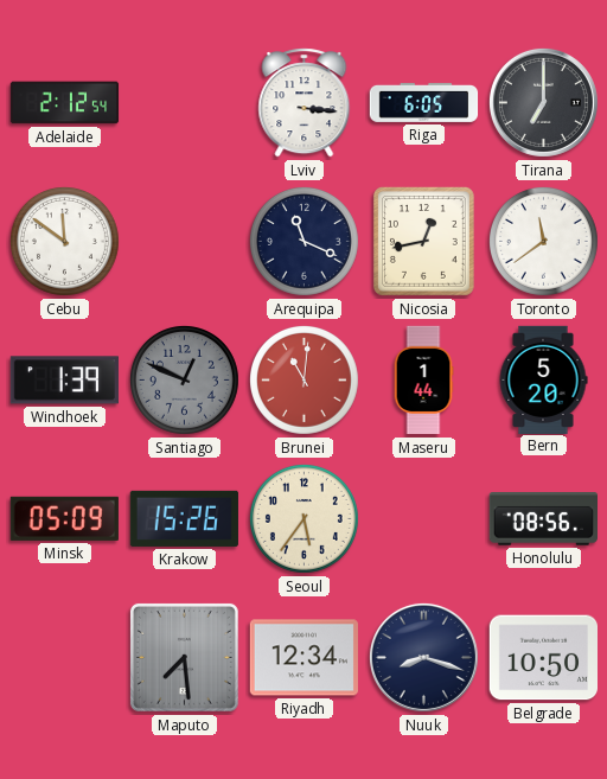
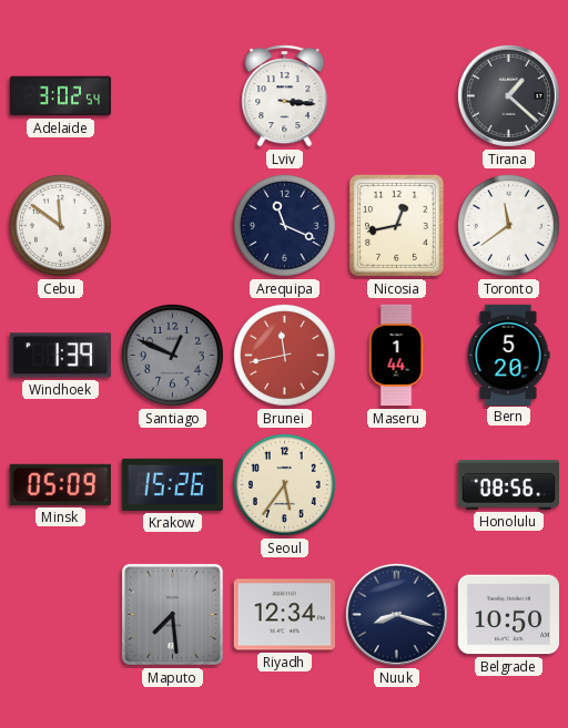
Adelaide: 2:12 -> 3:02
Riga: 6:05 -> none
Tirana: 7:00 -> 1:22
Brunei: 11:01 -> 11:43
